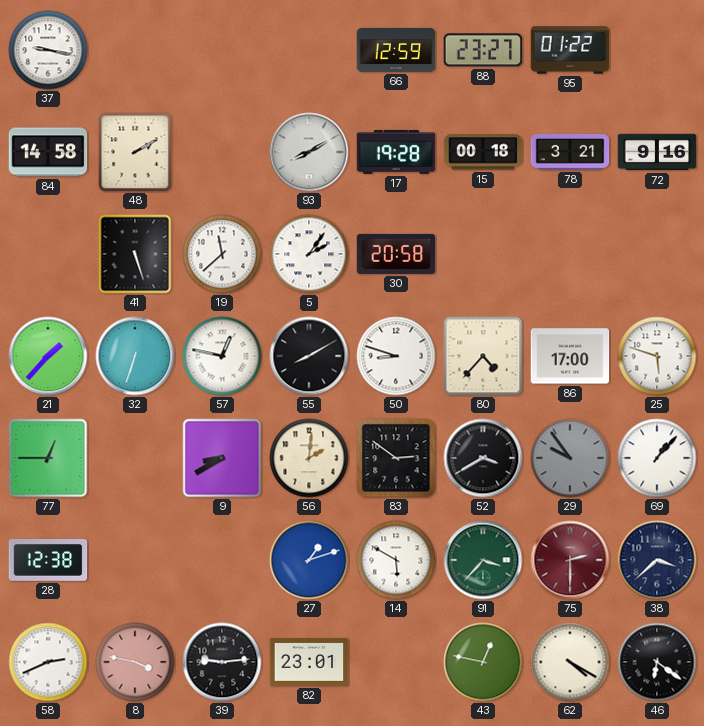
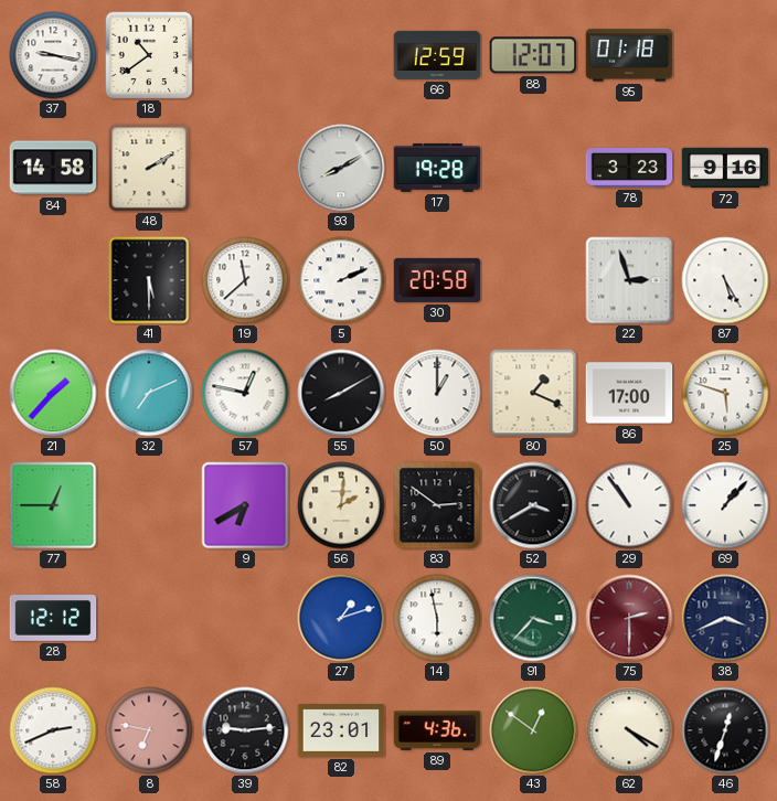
18: none -> 10:39
88: 23:27 -> 12:07
95: 01:22 -> 01:18
15: 00:18 -> none
78: 3:21 -> 3:23
41: 5:27 -> 5:30
5: 2:06 -> 2:11
22: none -> 2:57
87: none -> 5:25
32: 6:33 -> 7:11
50: 8:48 -> 1:00
80: 4:37 -> 1:19
9: 8:40 -> 6:40
29: 9:54 -> 10:54
29 dial: grey -> white
28: 12:38 -> 12:12
14: 5:50 -> 5:58
38: 3:38 -> 3:41
8: 3:47 -> 6:47
89: none -> 4:36
43: 12:47 -> 12:51
46: 6:21 -> 12:33
